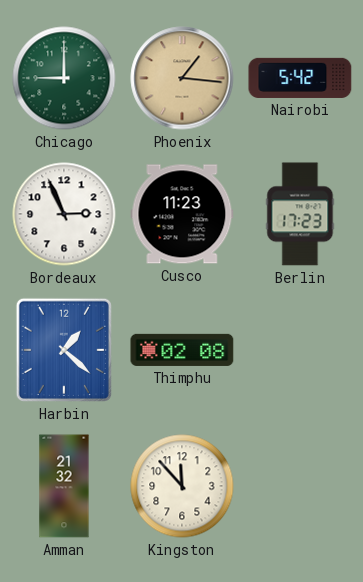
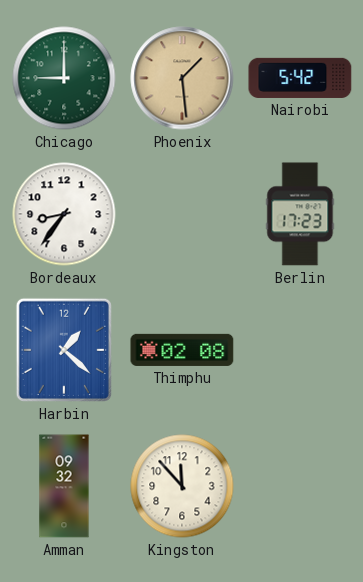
Phoenix: 1:16 -> 1:29
Bordeaux: 2:56 -> 8:36
Cusco: 11:23 -> none
Amman: 21:32 -> 09:32
